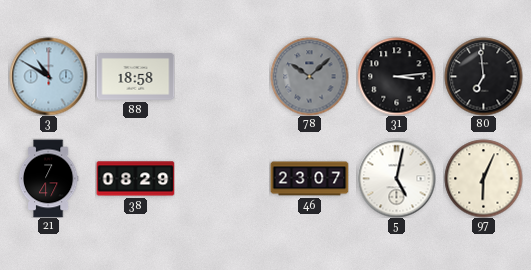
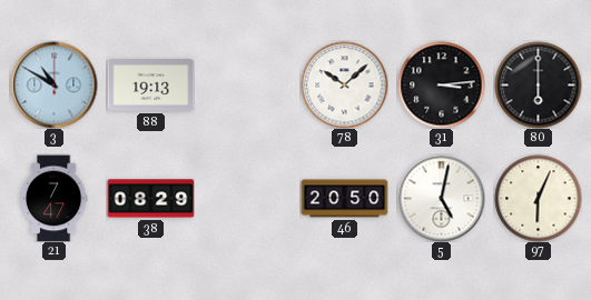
88: 18:58 -> 19:13
78 dial: grey -> white
80: 6:59 -> 6:00
46: 23:07 -> 20:50
